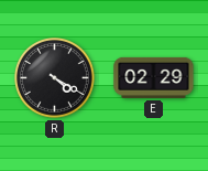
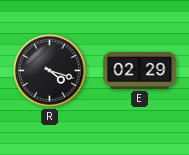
R: 4:20 -> 4:18
